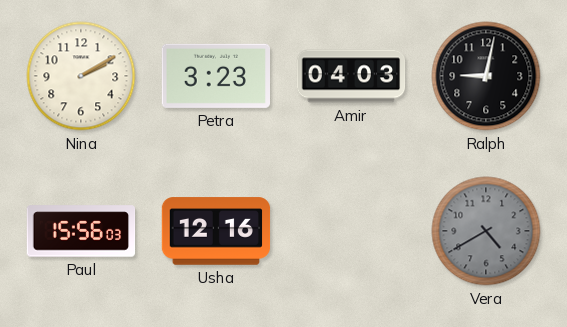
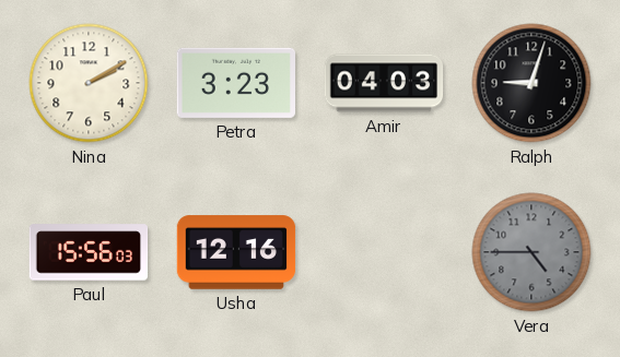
Ralph: 9:02 -> 9:03
Vera: 4:40 -> 4:45
